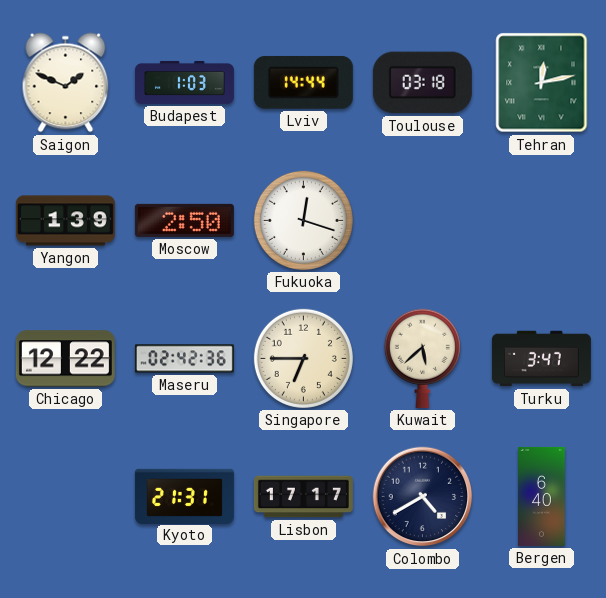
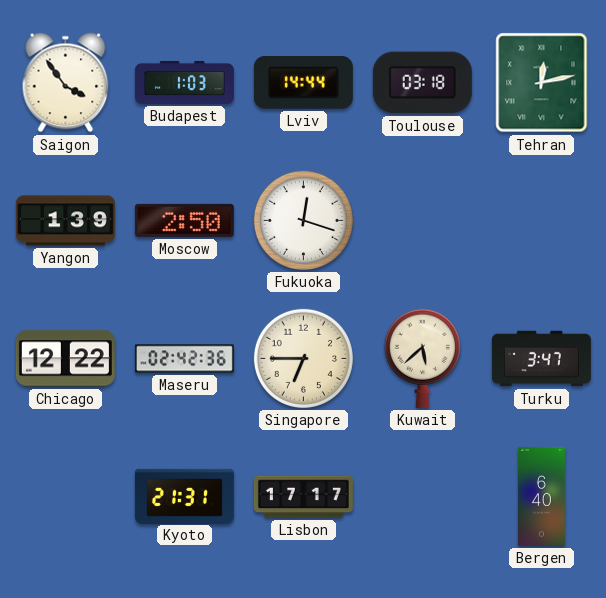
Saigon: 1:49 -> 3:54
Colombo: 4:40 -> none
